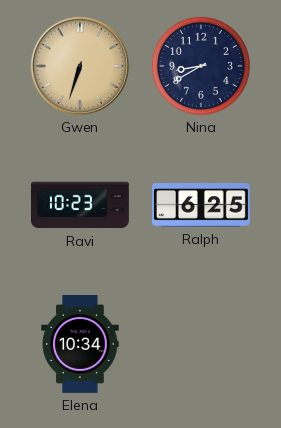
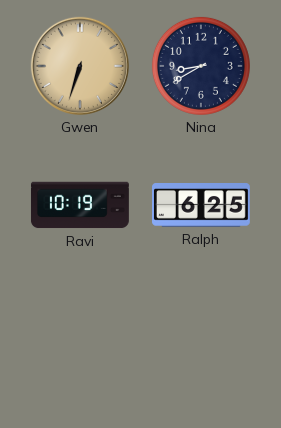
Ravi: 10:23 -> 10:19
Elena: 10:34 -> none
